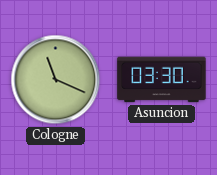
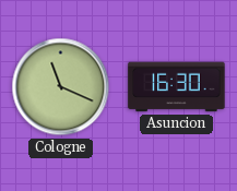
Asuncion: 03:30 -> 16:30
